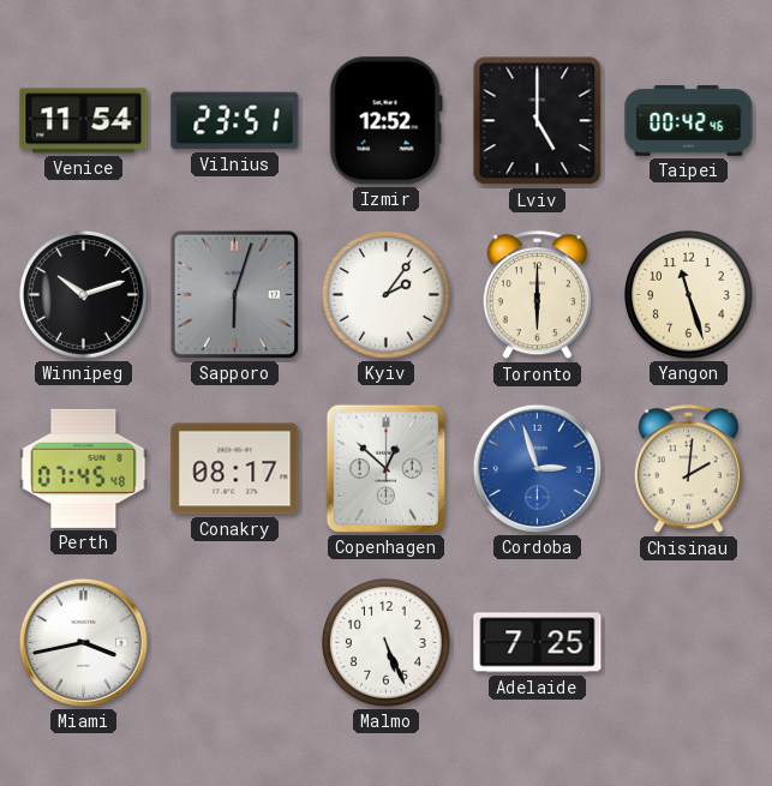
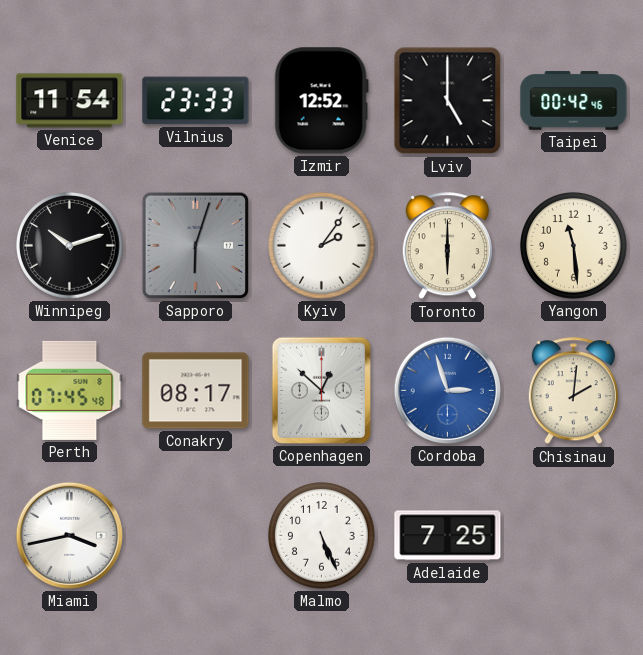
Vilnius: 23:51 -> 23:33
Yangon: 11:27 -> 11:29
